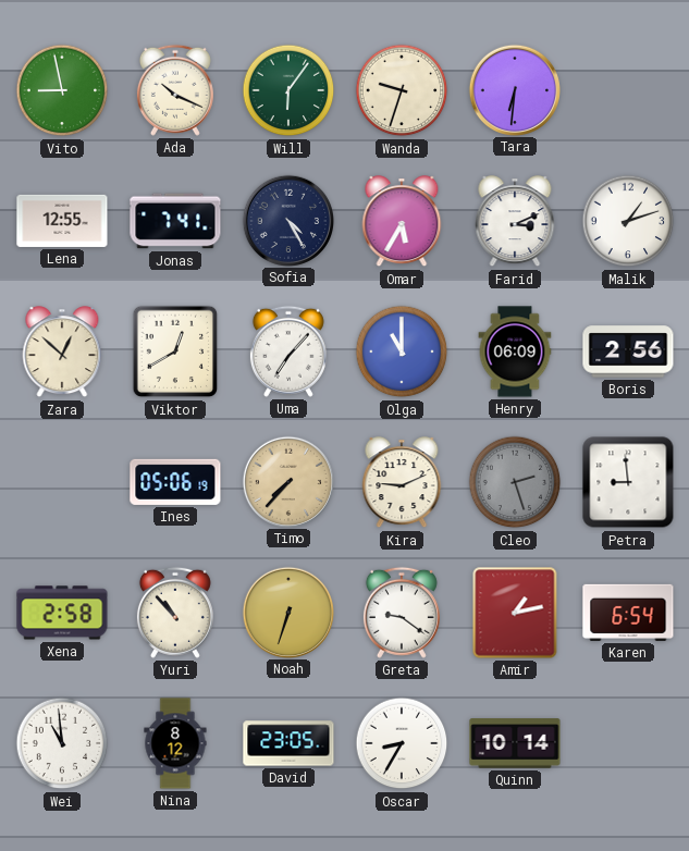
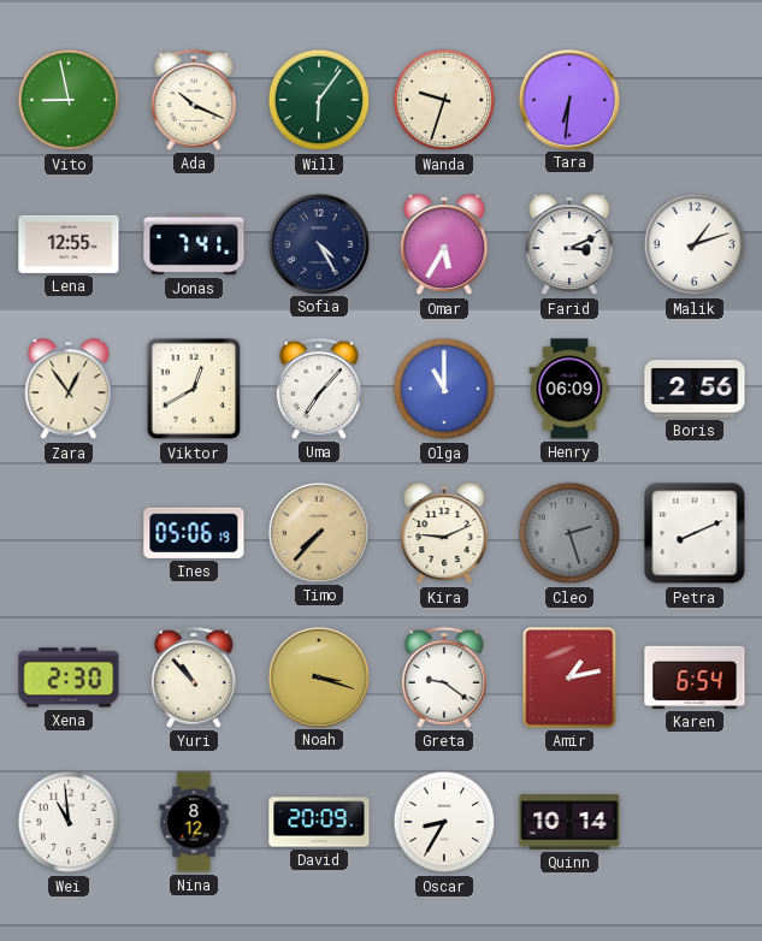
Zara: 12:52 -> 12:54
Petra: 8:59 -> 8:11
Xena: 2:58 -> 2:30
Noah: 6:33 -> 3:18
David: 23:05 -> 20:09
